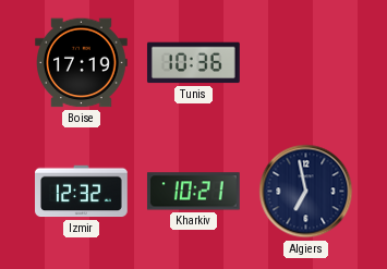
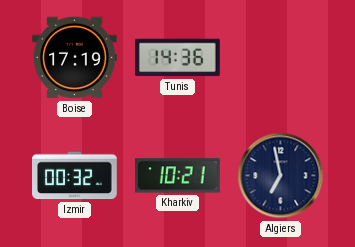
Tunis: 10:36 -> 14:36
Izmir: 12:32 -> 00:32
